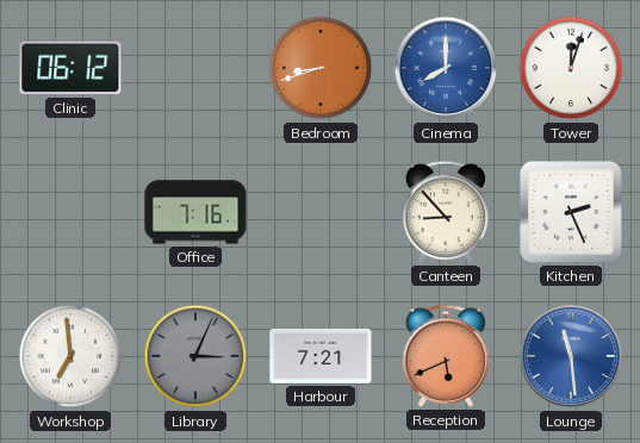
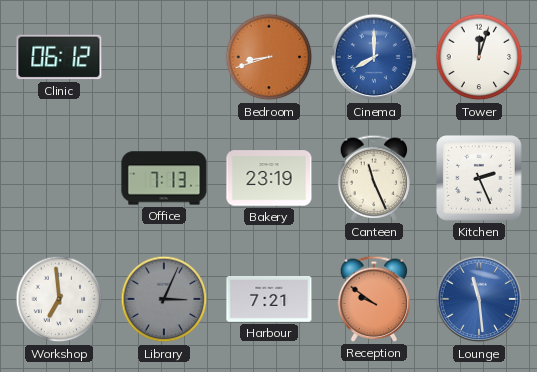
Office: 7:16 -> 7:13
Bakery: none -> 23:19
Canteen: 8:53 -> 11:26
Reception: 5:41 -> 9:51
